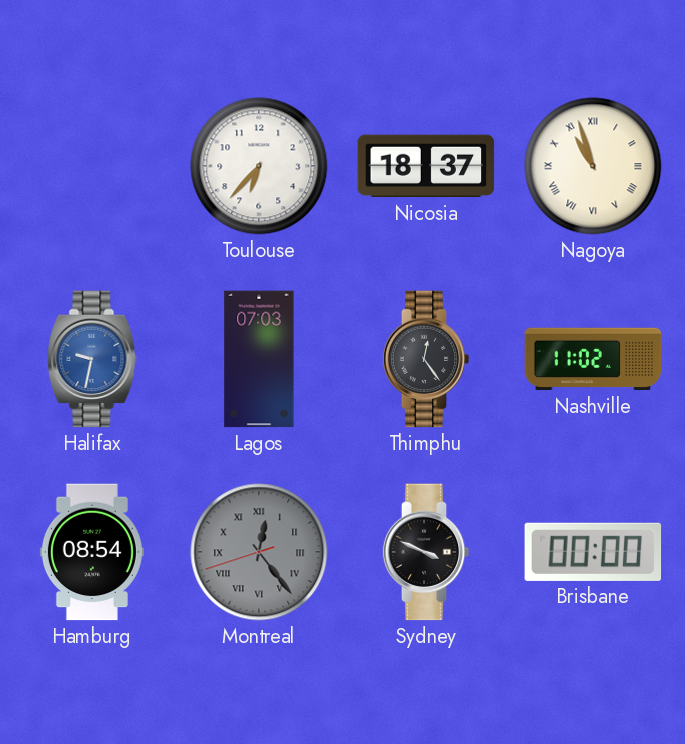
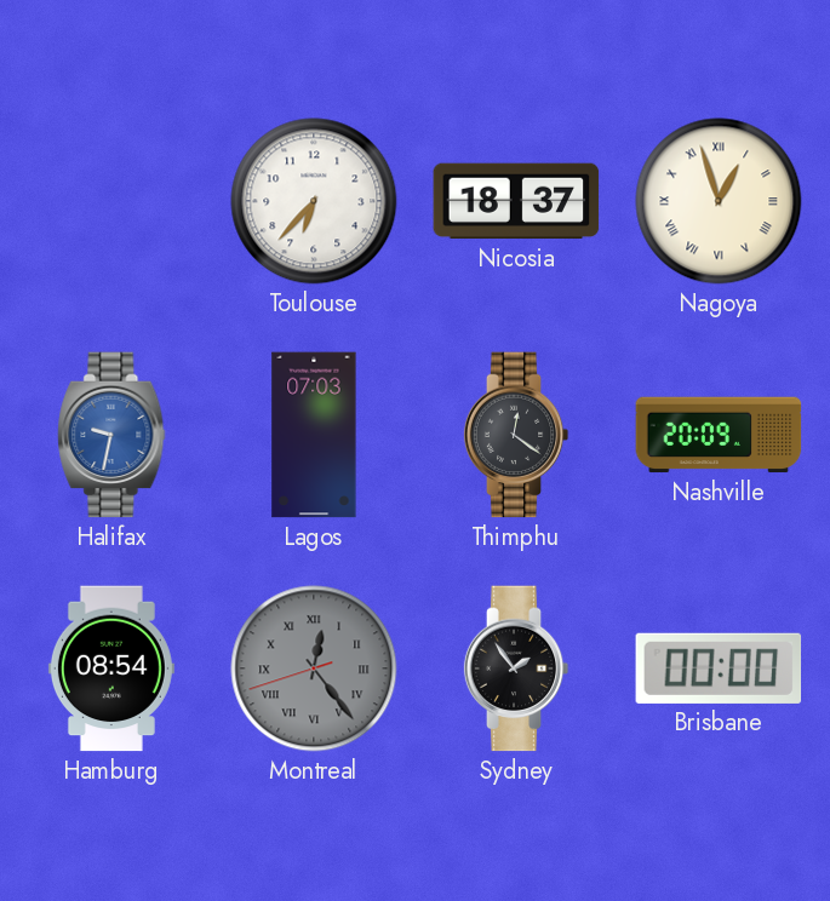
Nagoya: 10:57 -> 12:57
Thimphu: 12:24 -> 12:21
Nashville: 11:02 -> 20:09
Sydney: 3:49 -> 1:54
